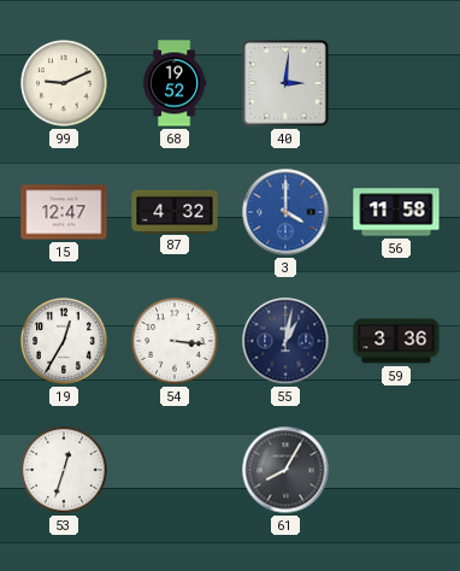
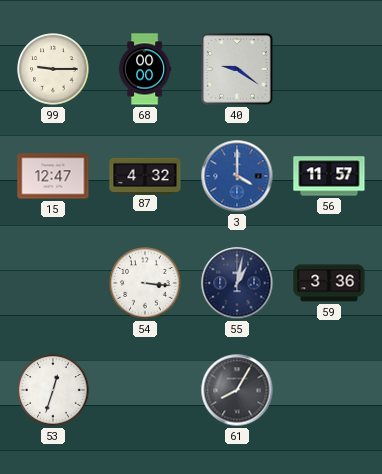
99: 9:11 -> 9:15
68: 19:52 -> 00:00
40: 3:01 -> 9:21
56: 11:58 -> 11:57
19: 12:35 -> none
